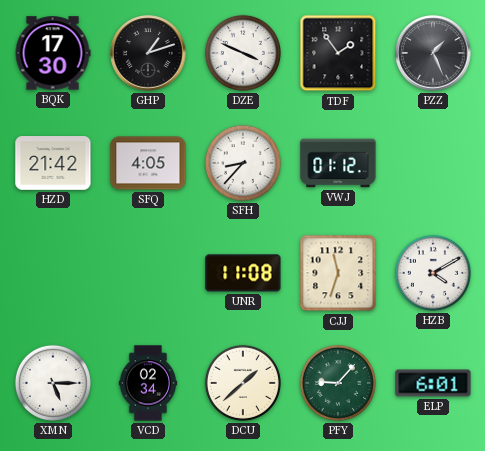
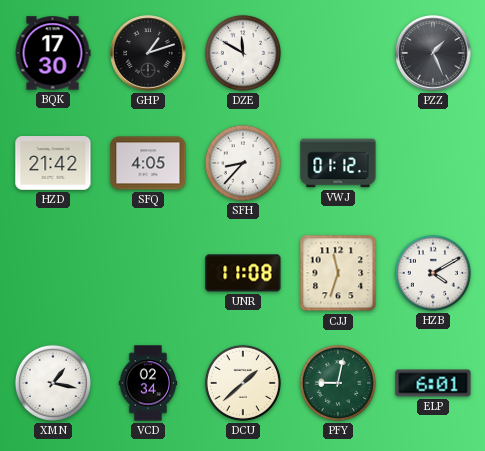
DZE: 3:49 -> 11:50
TDF: 1:54 -> none
XMN: 5:15 -> 1:17
PFY: 9:07 -> 9:02
